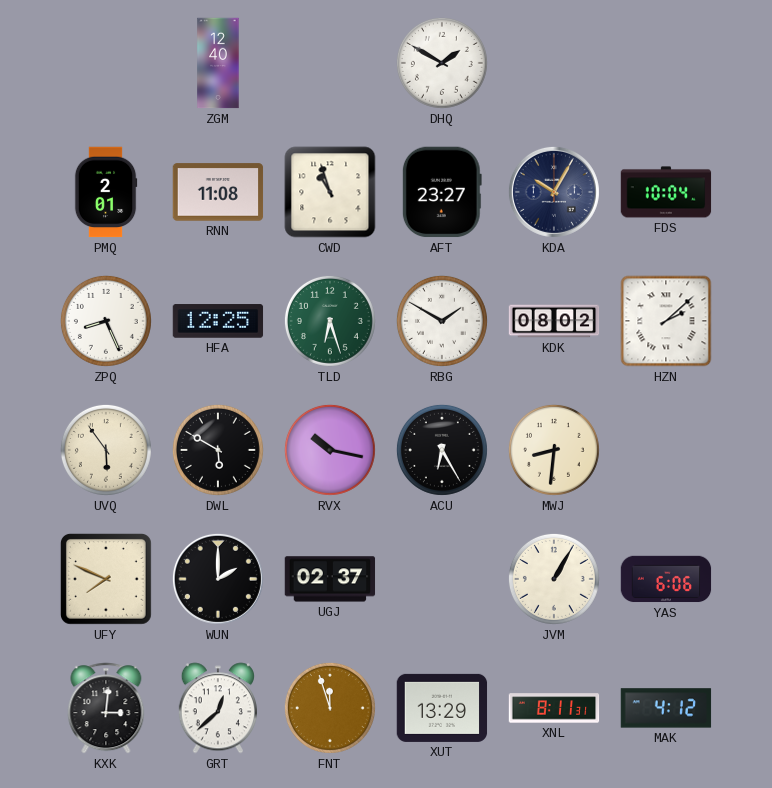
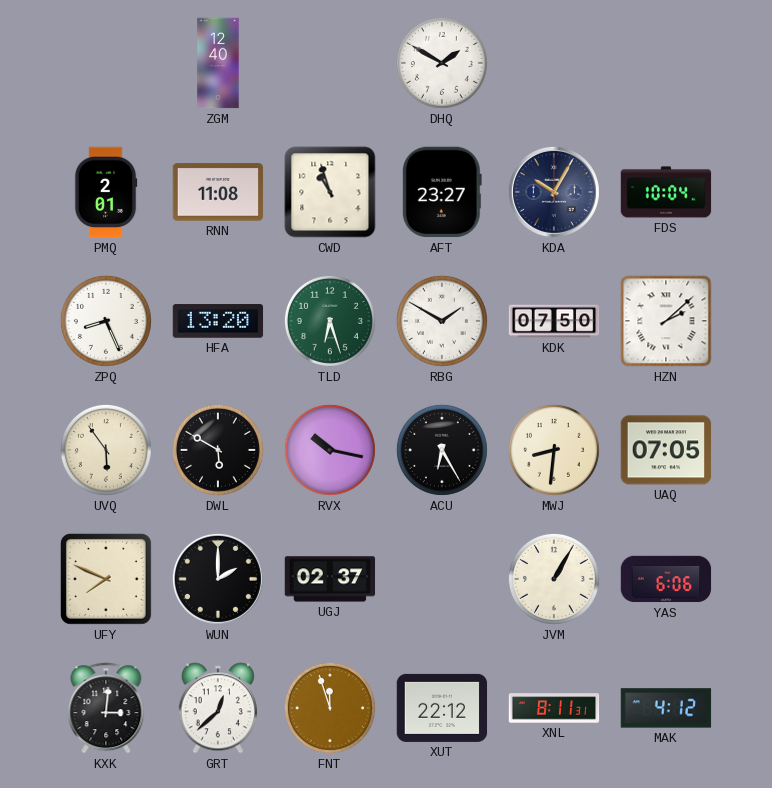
HFA: 12:25 -> 13:20
KDK: 08:02 -> 07:50
UAQ: none -> 07:05
XUT: 13:29 -> 22:12
